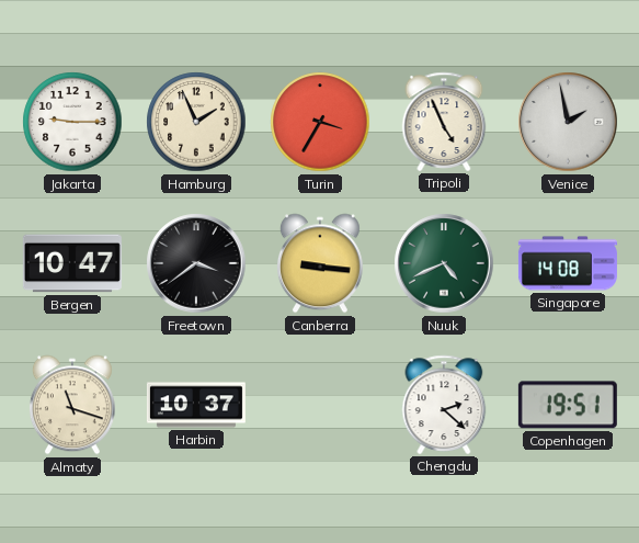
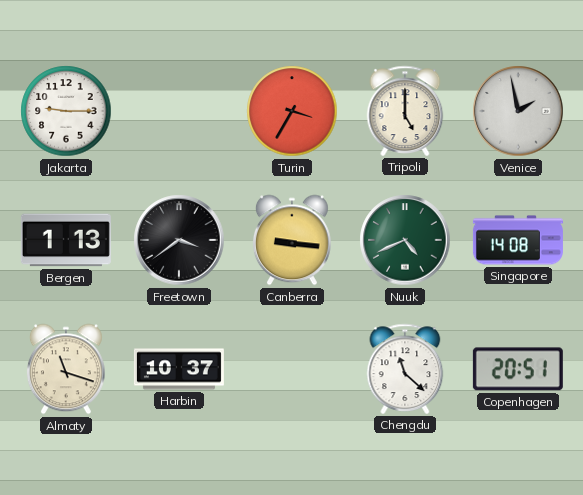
Hamburg: 1:56 -> none
Tripoli: 4:56 -> 5:00
Bergen: 10:47 -> 1:13
Chengdu: 2:22 -> 11:22
Copenhagen: 19:51 -> 20:51
